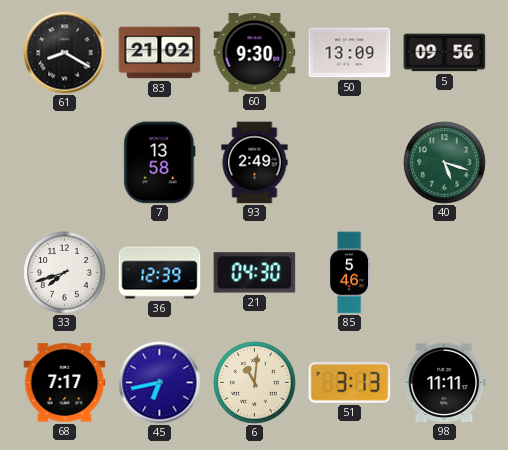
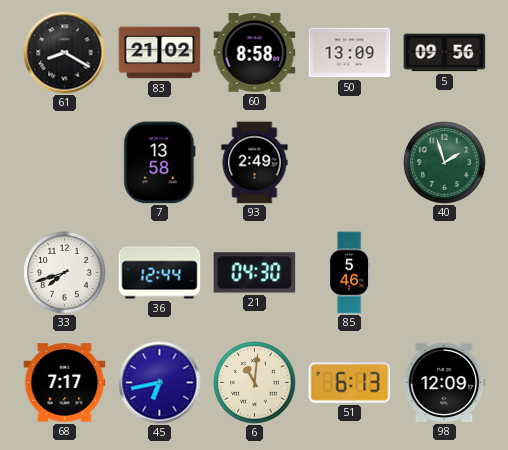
60: 9:30 -> 8:58
40: 5:18 -> 1:57
36: 12:39 -> 12:44
51: 3:13 -> 6:13
98: 11:11 -> 12:09
